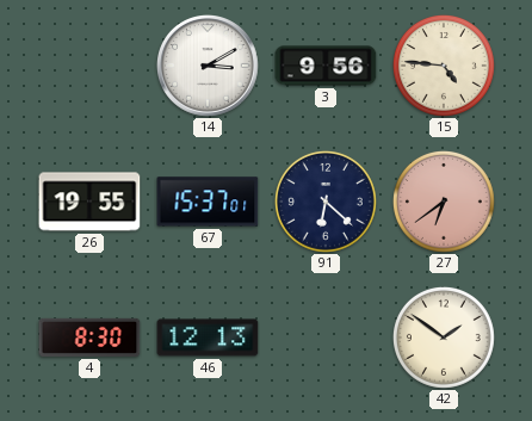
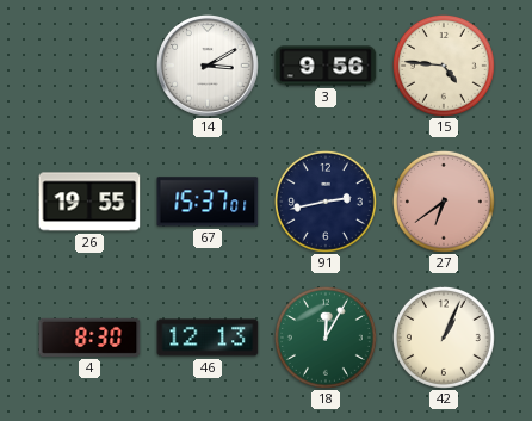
91: 6:22 -> 2:43
18: none -> 12:05
42: 1:51 -> 1:04
